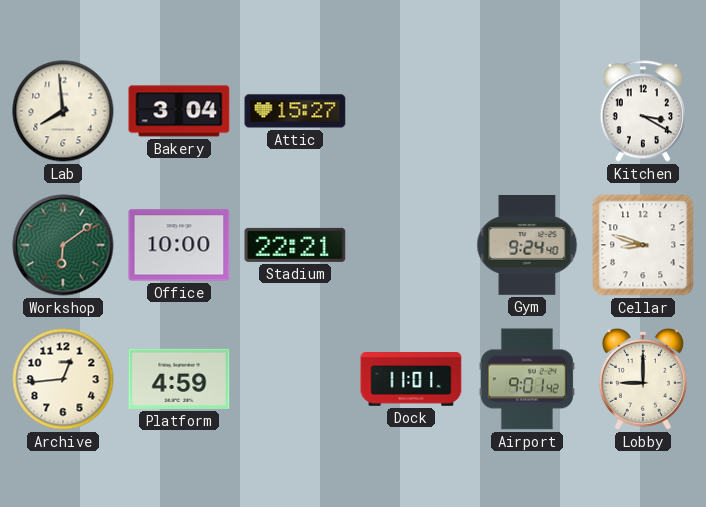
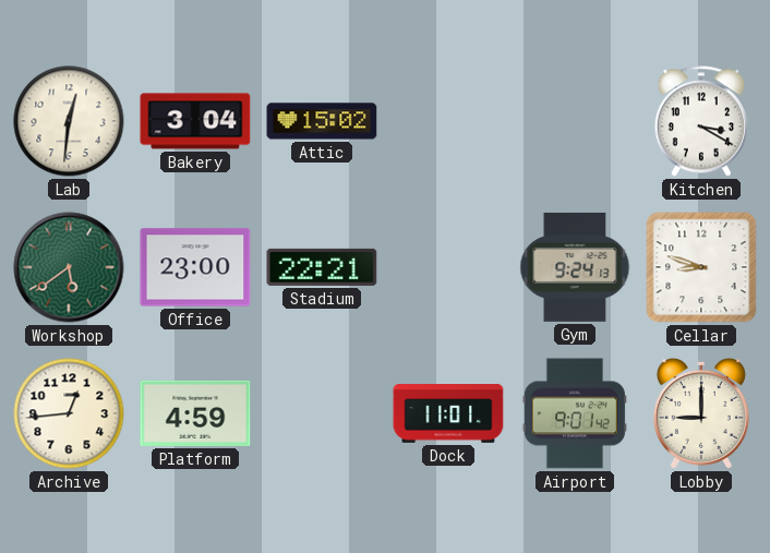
Lab: 7:59 -> 12:31
Attic: 15:27 -> 15:02
Workshop: 6:09 -> 5:39
Office: 10:00 -> 23:00
Gym: 9:24:40 -> 9:24:13
